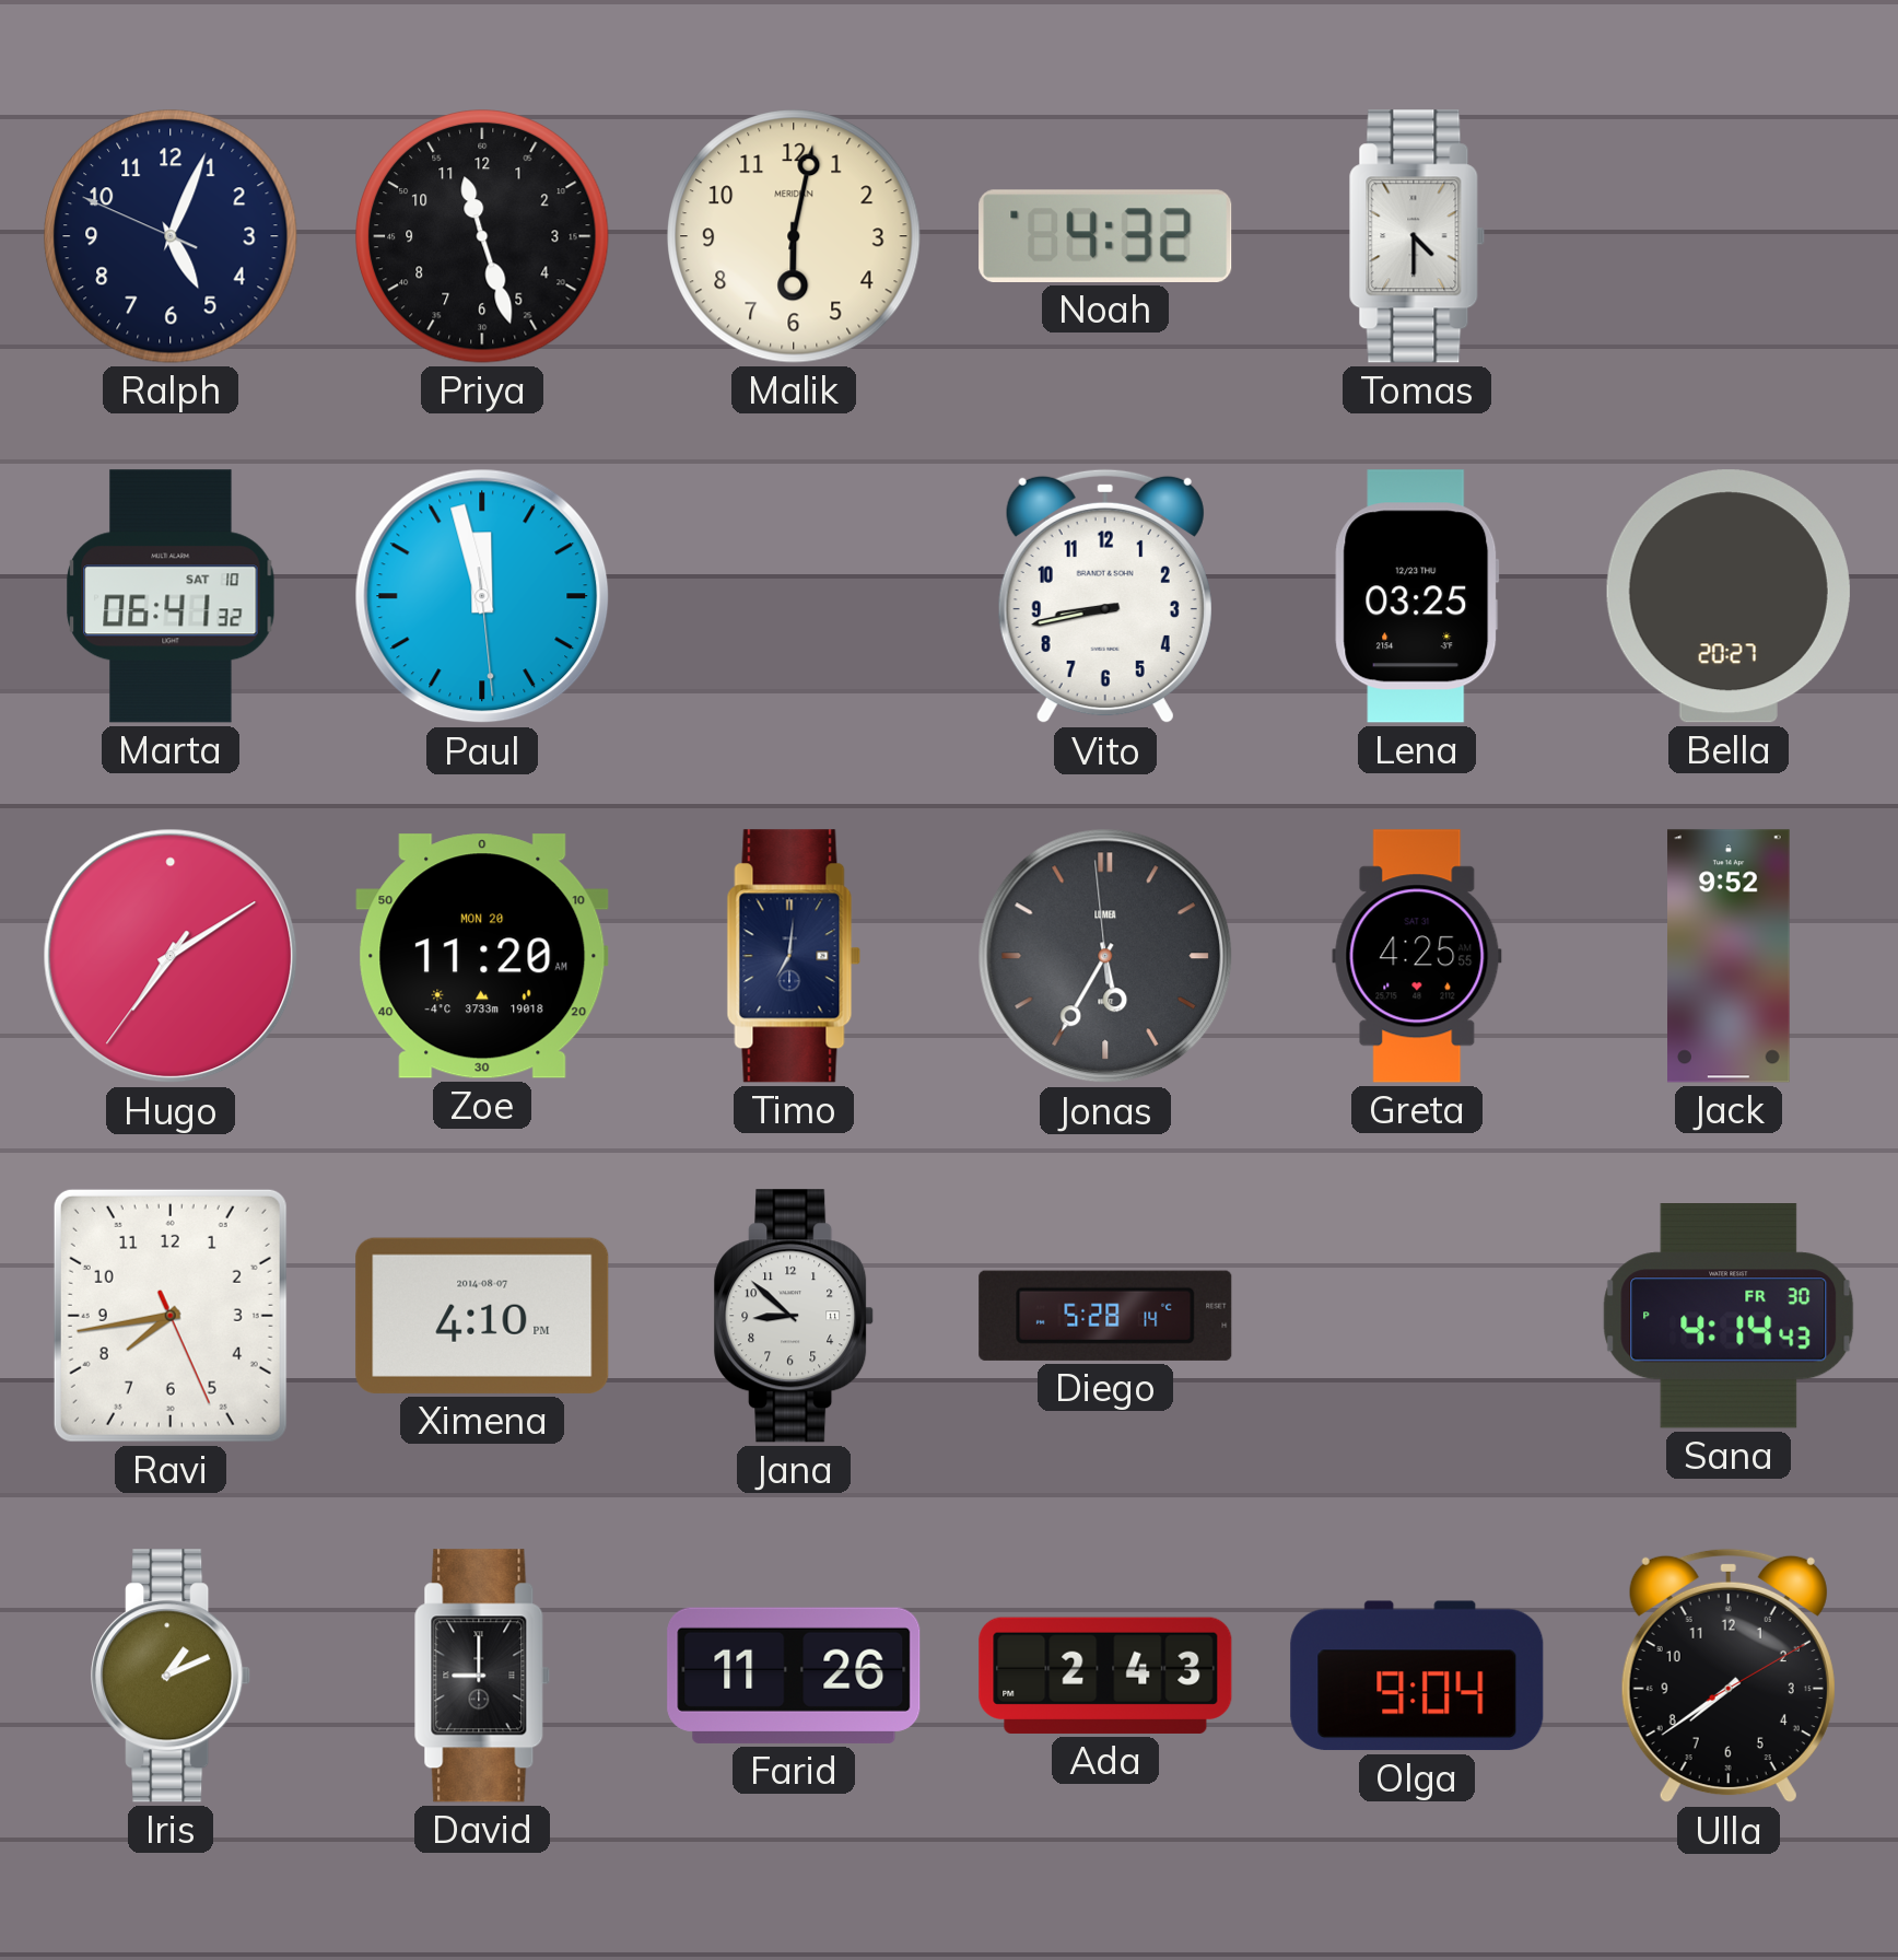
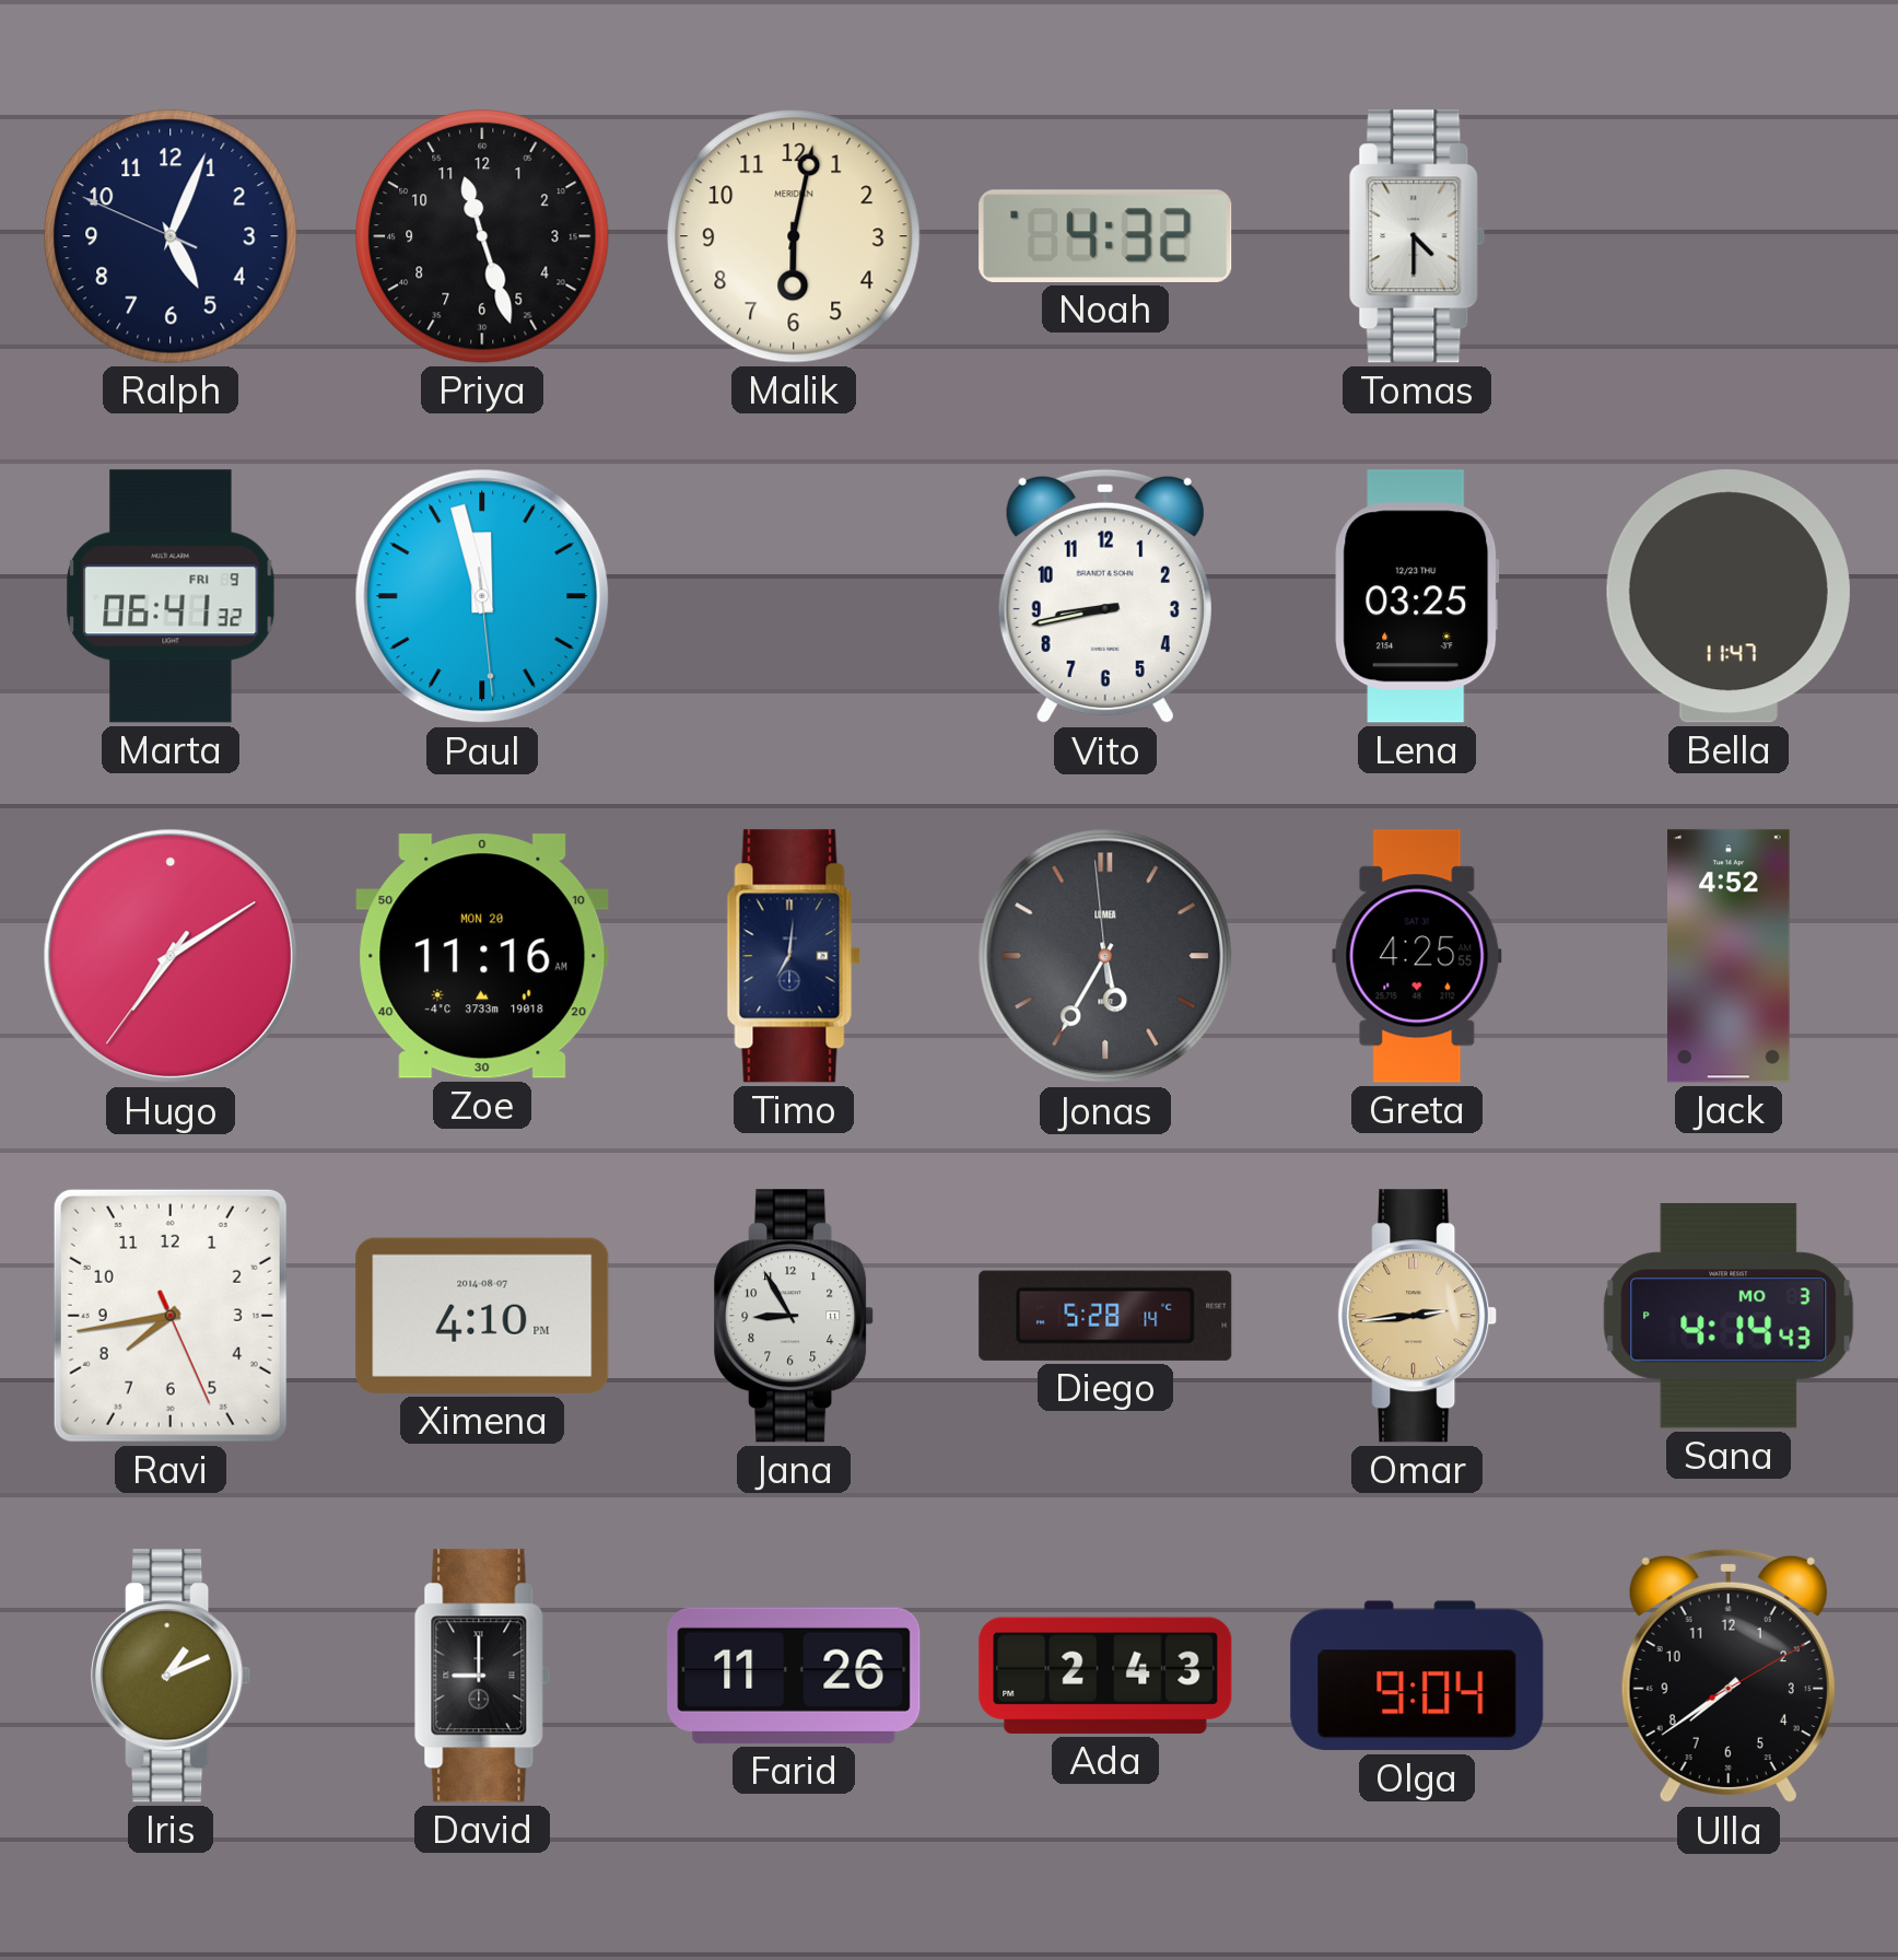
Marta date: SAT 10 -> FRI 9
Bella: 20:27 -> 11:47
Zoe: 11:20 -> 11:16
Jack: 9:52 -> 4:52
Jana: 8:52 -> 8:55
Omar: none -> 2:44
Sana date: FR 30 -> MO 3
